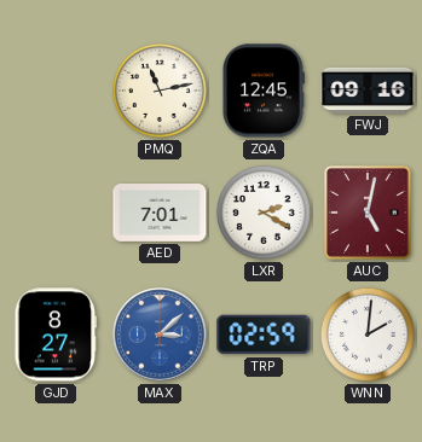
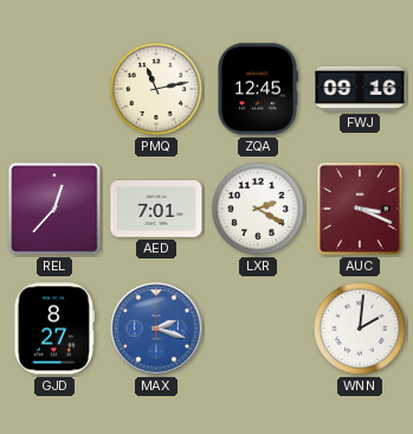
REL: none -> 12:37
AUC: 5:02 -> 3:19
MAX: 3:08 -> 2:18
TRP: 02:59 -> none
